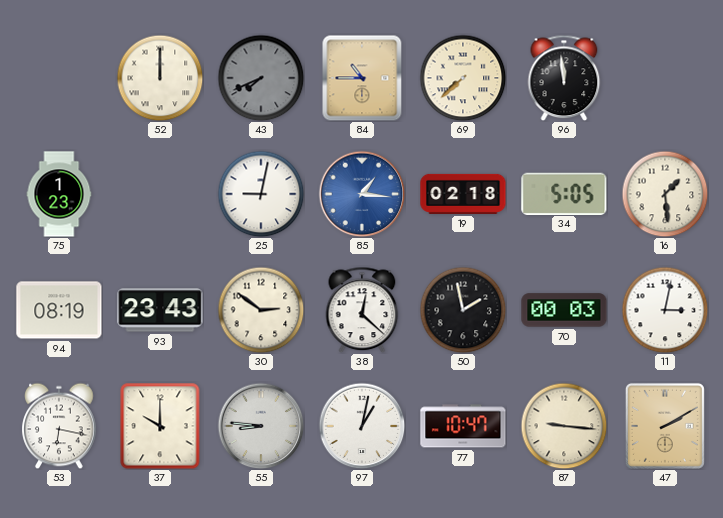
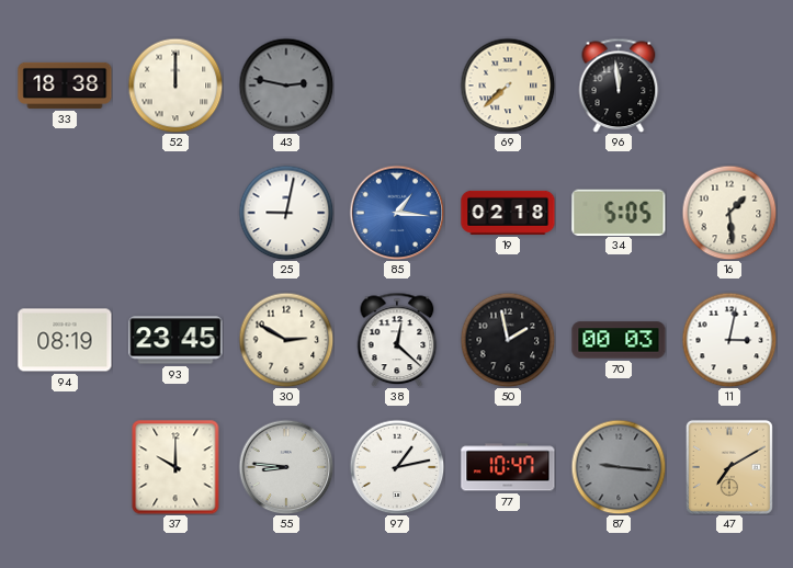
33: none -> 18:38
43: 7:41 -> 2:47
84: 10:45 -> none
75: 1:23 -> none
93: 23:43 -> 23:45
30: 2:51 -> 2:50
53: 6:17 -> none
97: 1:02 -> 1:13
87 dial: cream -> grey
47: 2:10 -> 7:10
